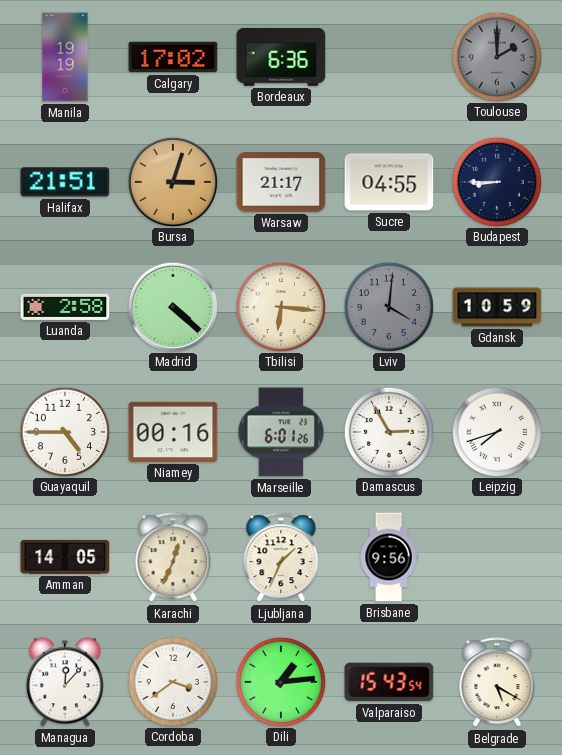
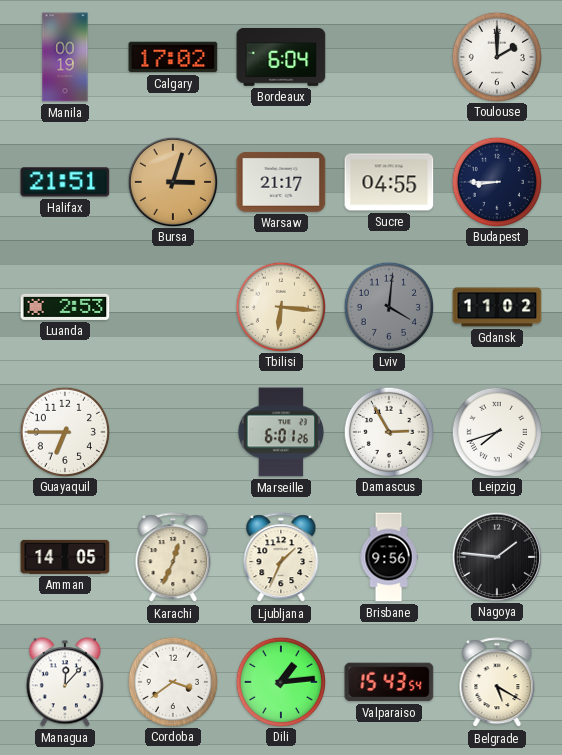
Manila: 19:19 -> 00:19
Bordeaux: 6:36 -> 6:04
Toulouse dial: grey -> white
Luanda: 2:58 -> 2:53
Madrid: 4:22 -> none
Gdansk: 10:59 -> 11:02
Guayaquil: 4:45 -> 6:45
Niamey: 00:16 -> none
Nagoya: none -> 1:46
